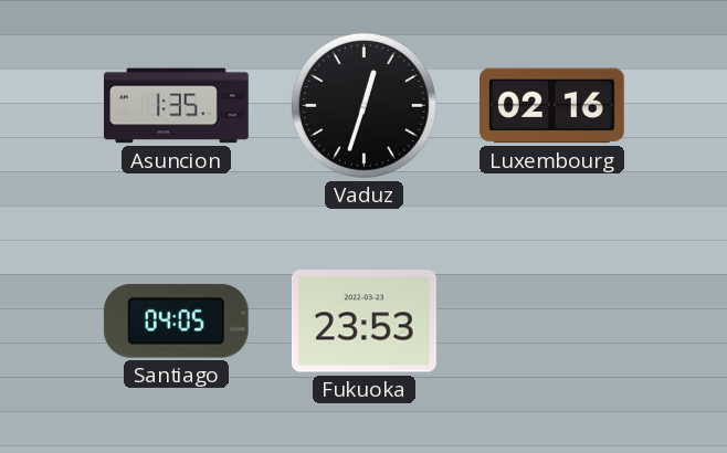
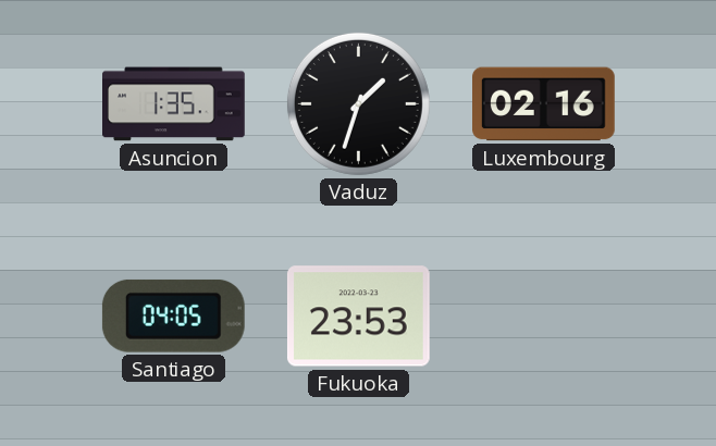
Vaduz: 12:33 -> 1:33
